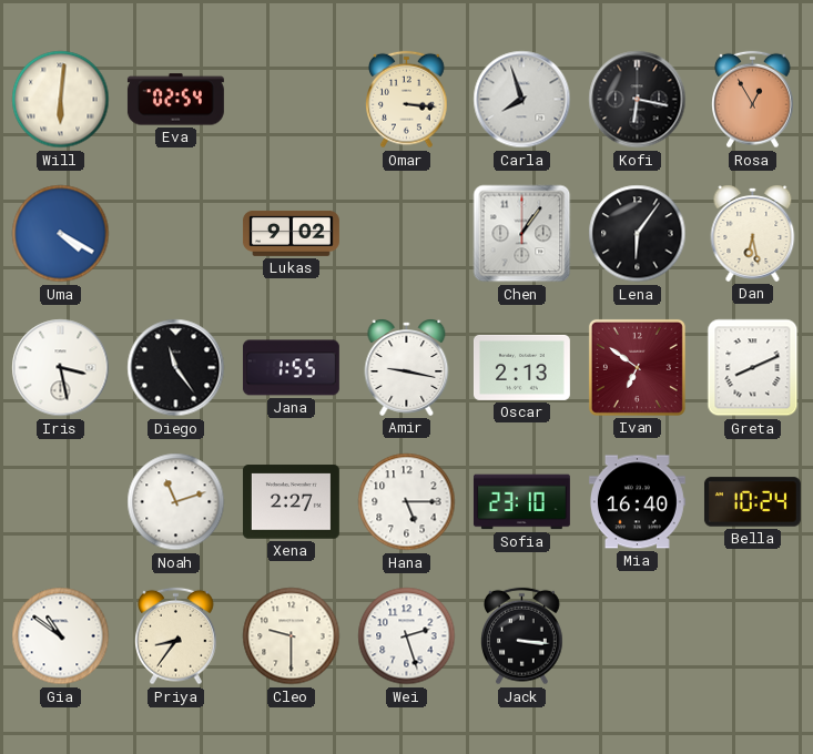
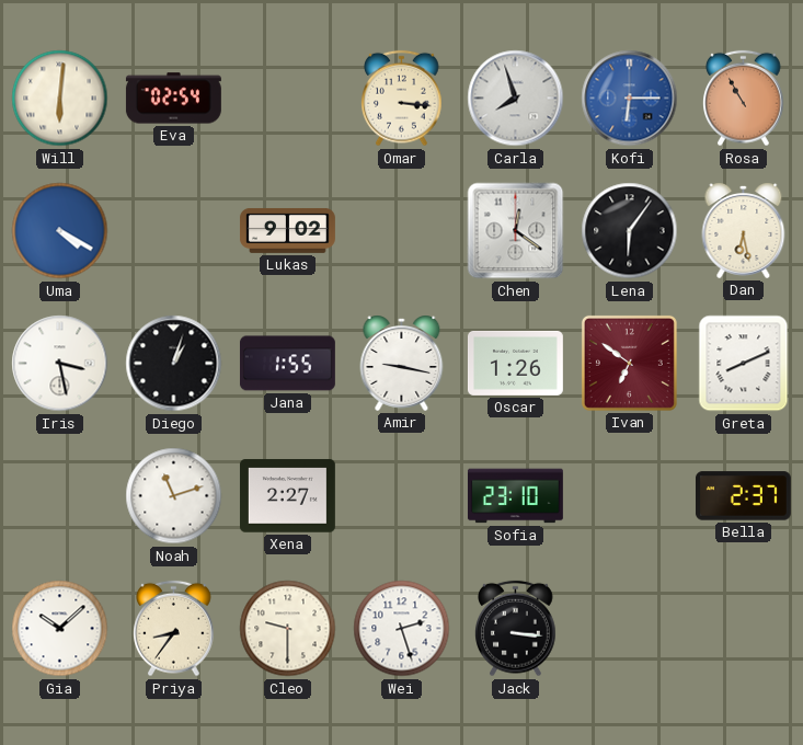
Kofi: 6:17 -> 6:15
Kofi dial: black -> blue
Rosa: 12:55 -> 10:55
Chen: 1:06 -> 12:21
Diego: 11:24 -> 1:03
Oscar: 2:13 -> 1:26
Hana: 5:15 -> none
Mia: 16:40 -> none
Bella: 10:24 -> 2:37
Gia: 10:51 -> 10:08
